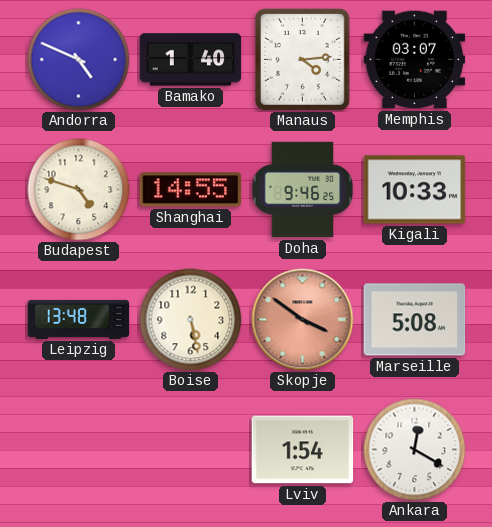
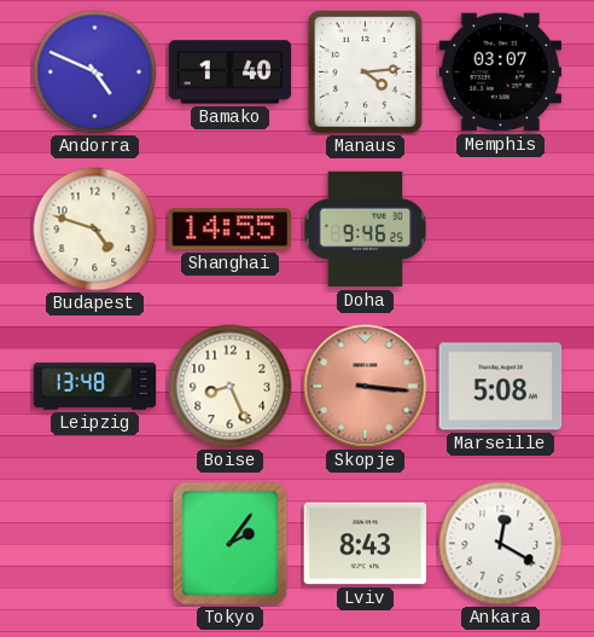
Kigali: 10:33 -> none
Boise: 5:28 -> 8:26
Skopje: 3:51 -> 3:16
Tokyo: none -> 2:06
Lviv: 1:54 -> 8:43
